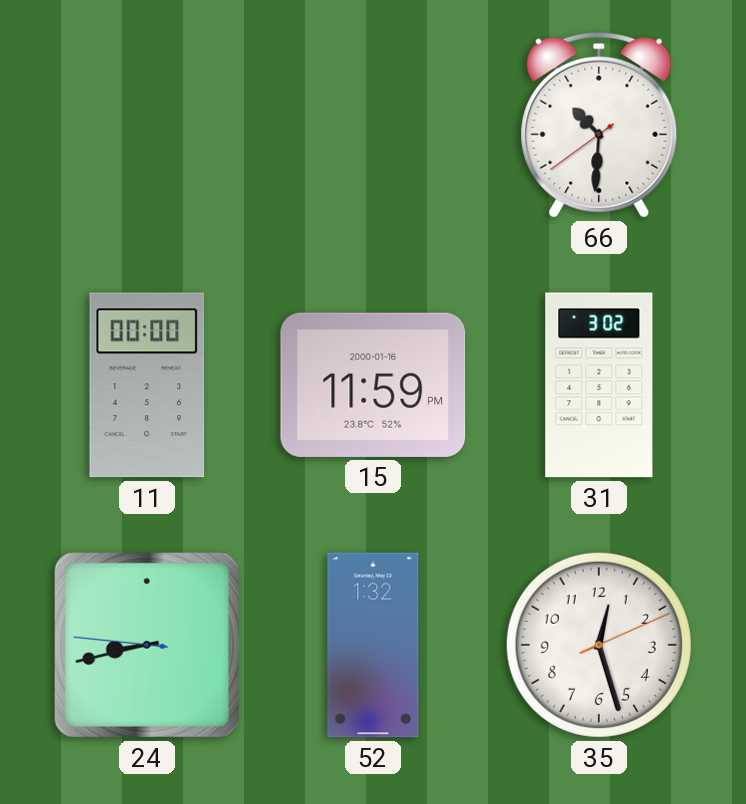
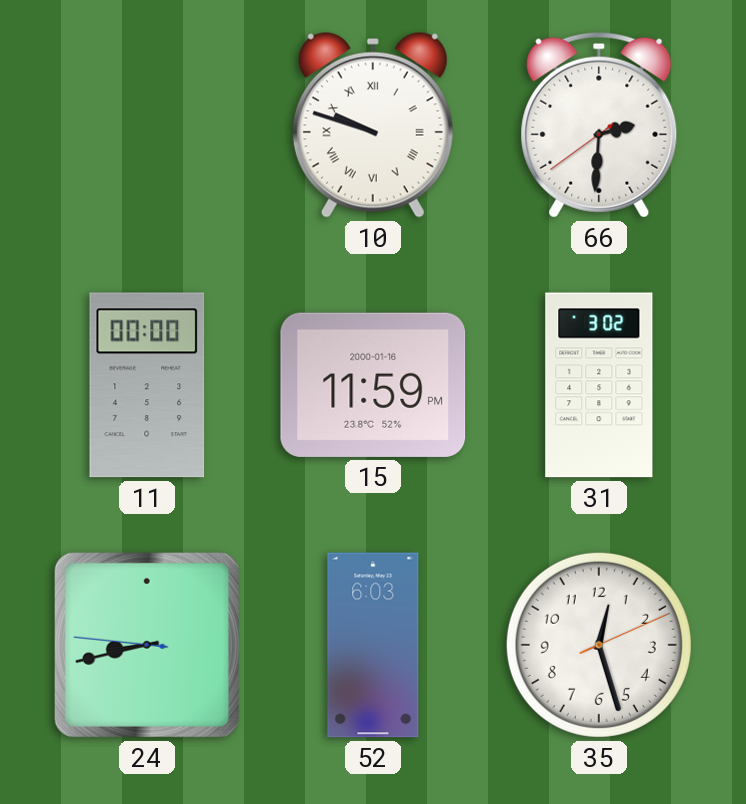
10: none -> 9:48
66: 10:30 -> 2:30
52: 1:32 -> 6:03
